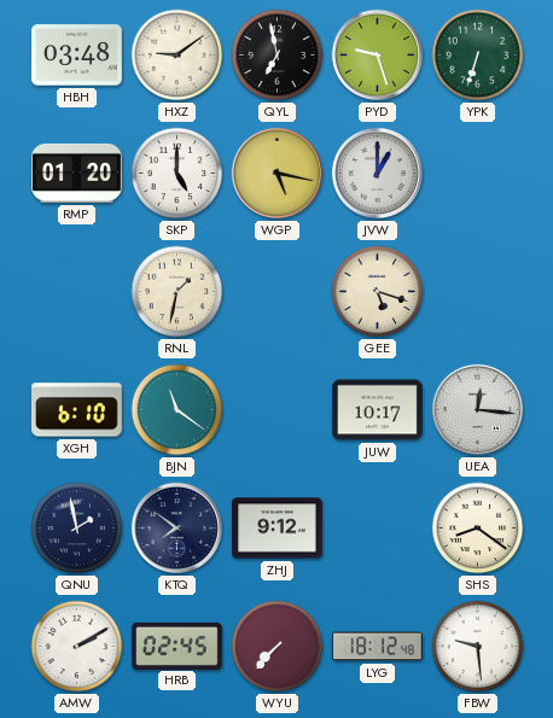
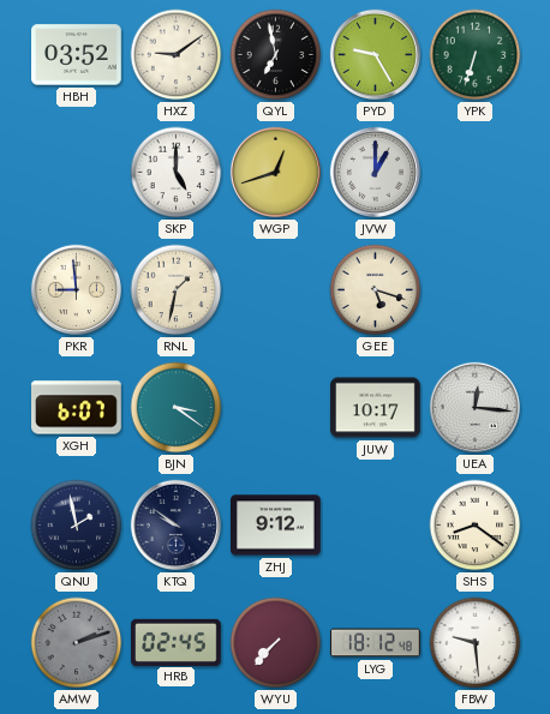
HBH: 03:48 -> 03:52
PYD: 9:27 -> 9:25
RMP: 01:20 -> none
WGP: 5:17 -> 12:42
PKR: none -> 8:59
XGH: 6:10 -> 6:07
BJN: 11:21 -> 3:21
KTQ: 7:51 -> 9:51
AMW: 2:10 -> 2:12
AMW dial: white -> grey
